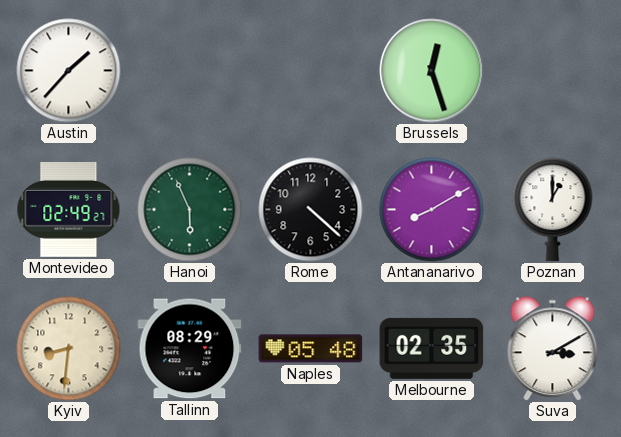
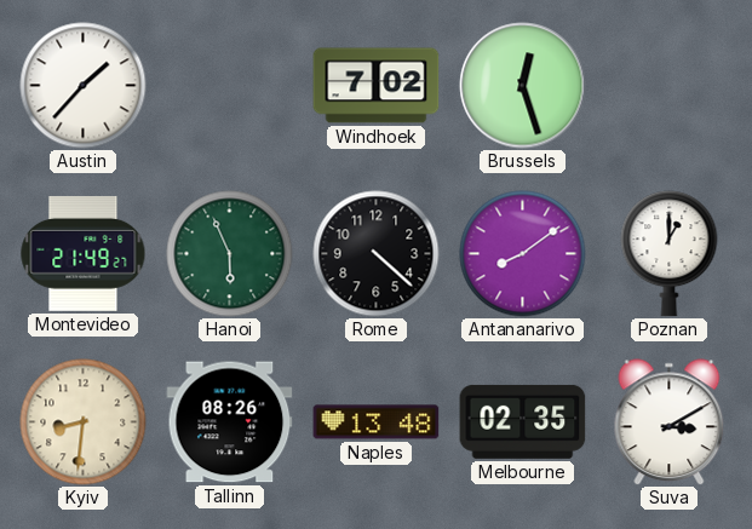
Windhoek: none -> 7:02
Montevideo: 02:49 -> 21:49
Antananarivo: 8:10 -> 8:09
Tallinn: 08:29 -> 08:26
Naples: 05:48 -> 13:48
